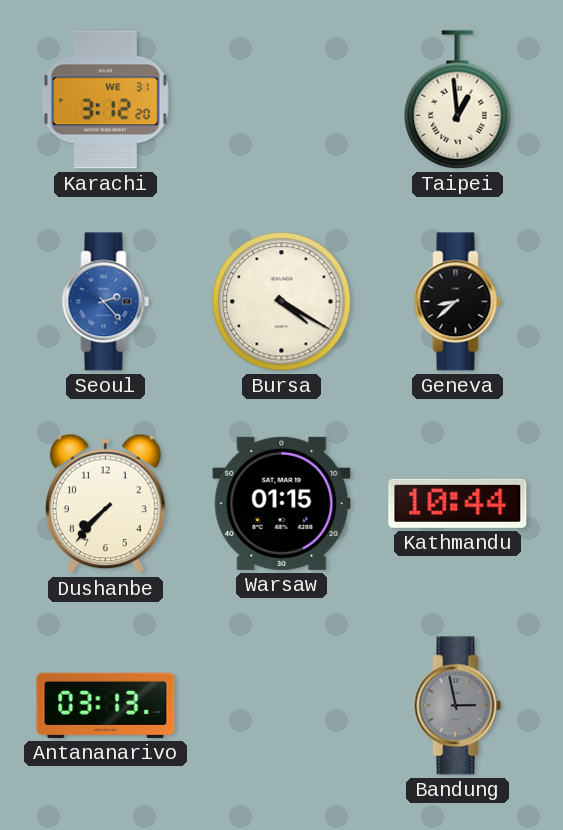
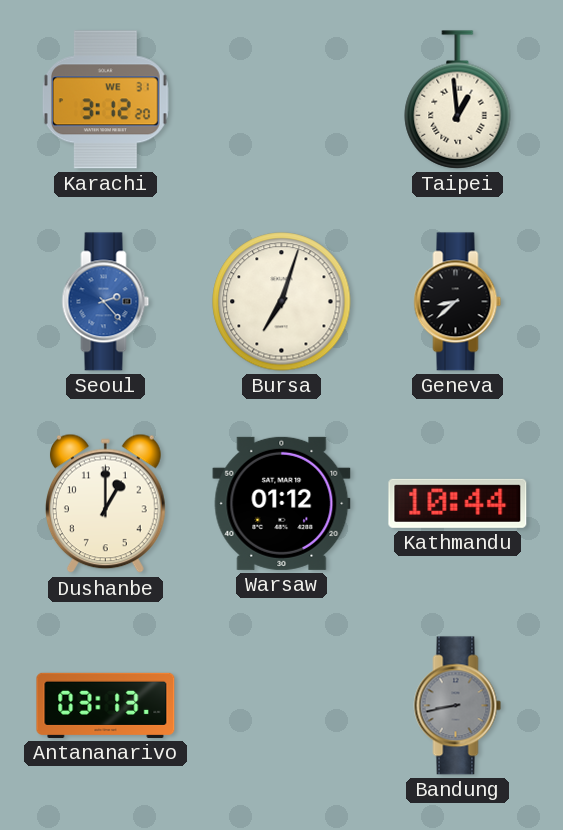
Bursa: 4:20 -> 7:03
Dushanbe: 7:37 -> 1:00
Warsaw: 01:15 -> 01:12
Bandung: 2:58 -> 8:43
